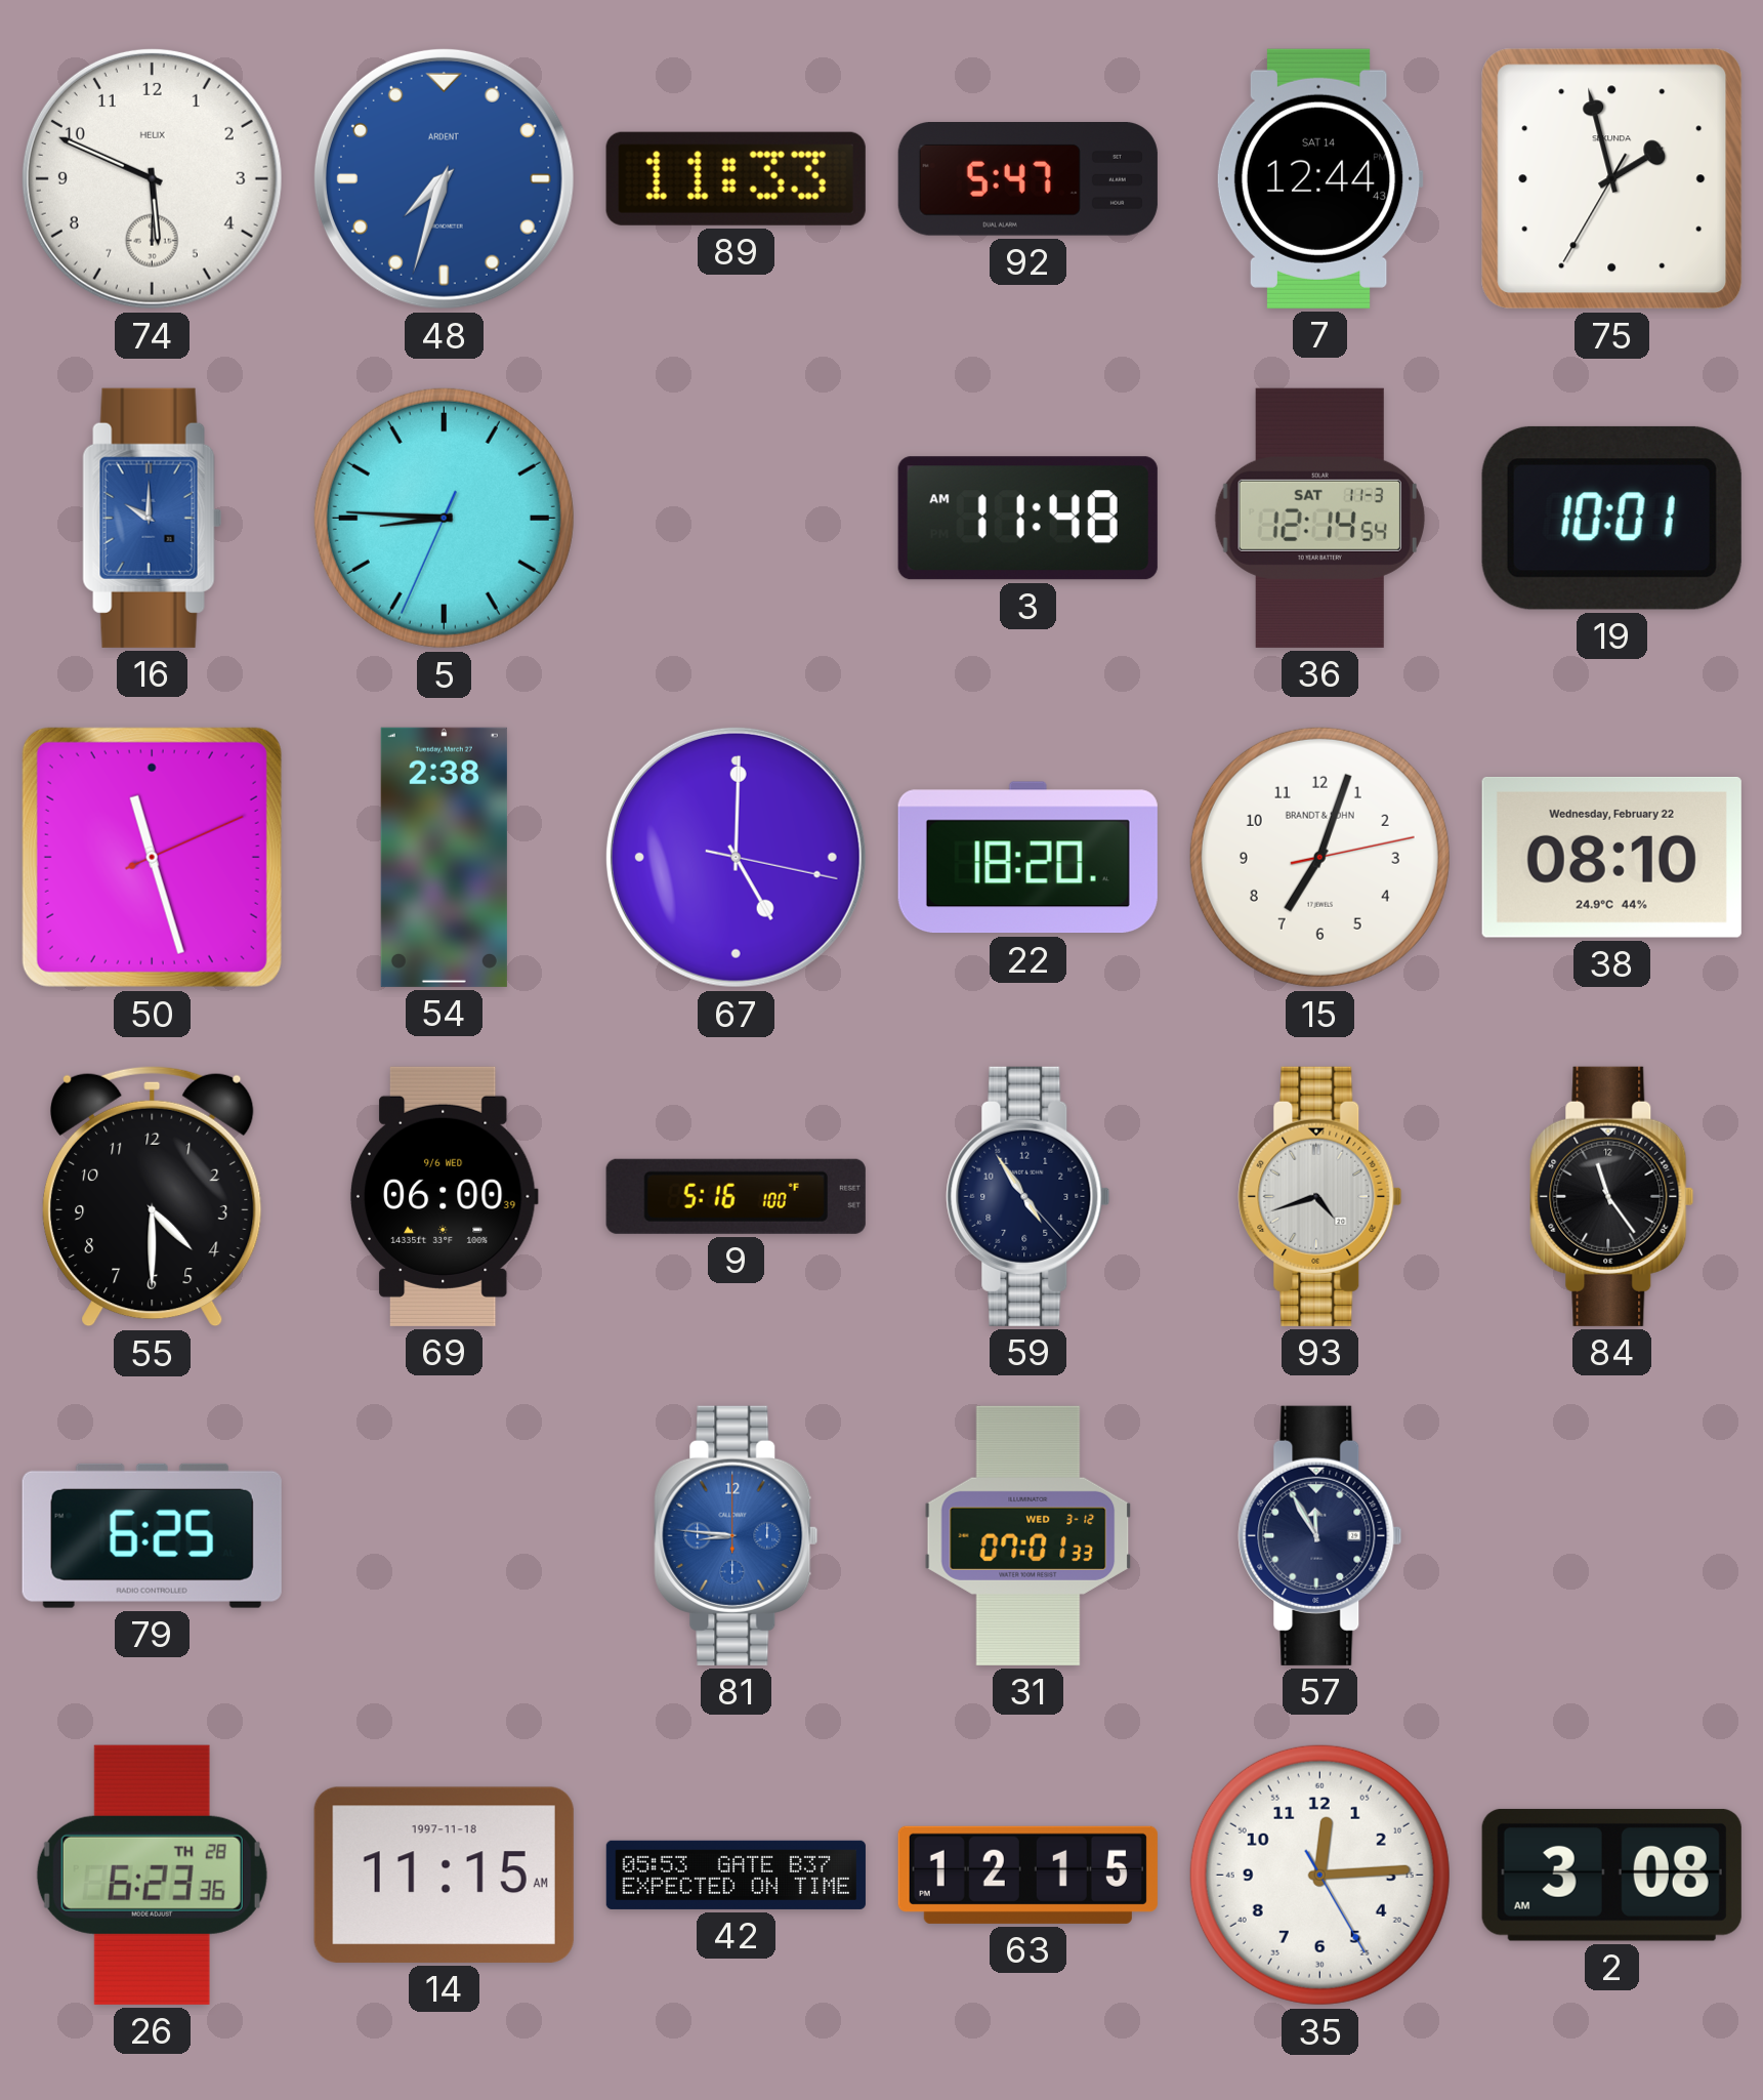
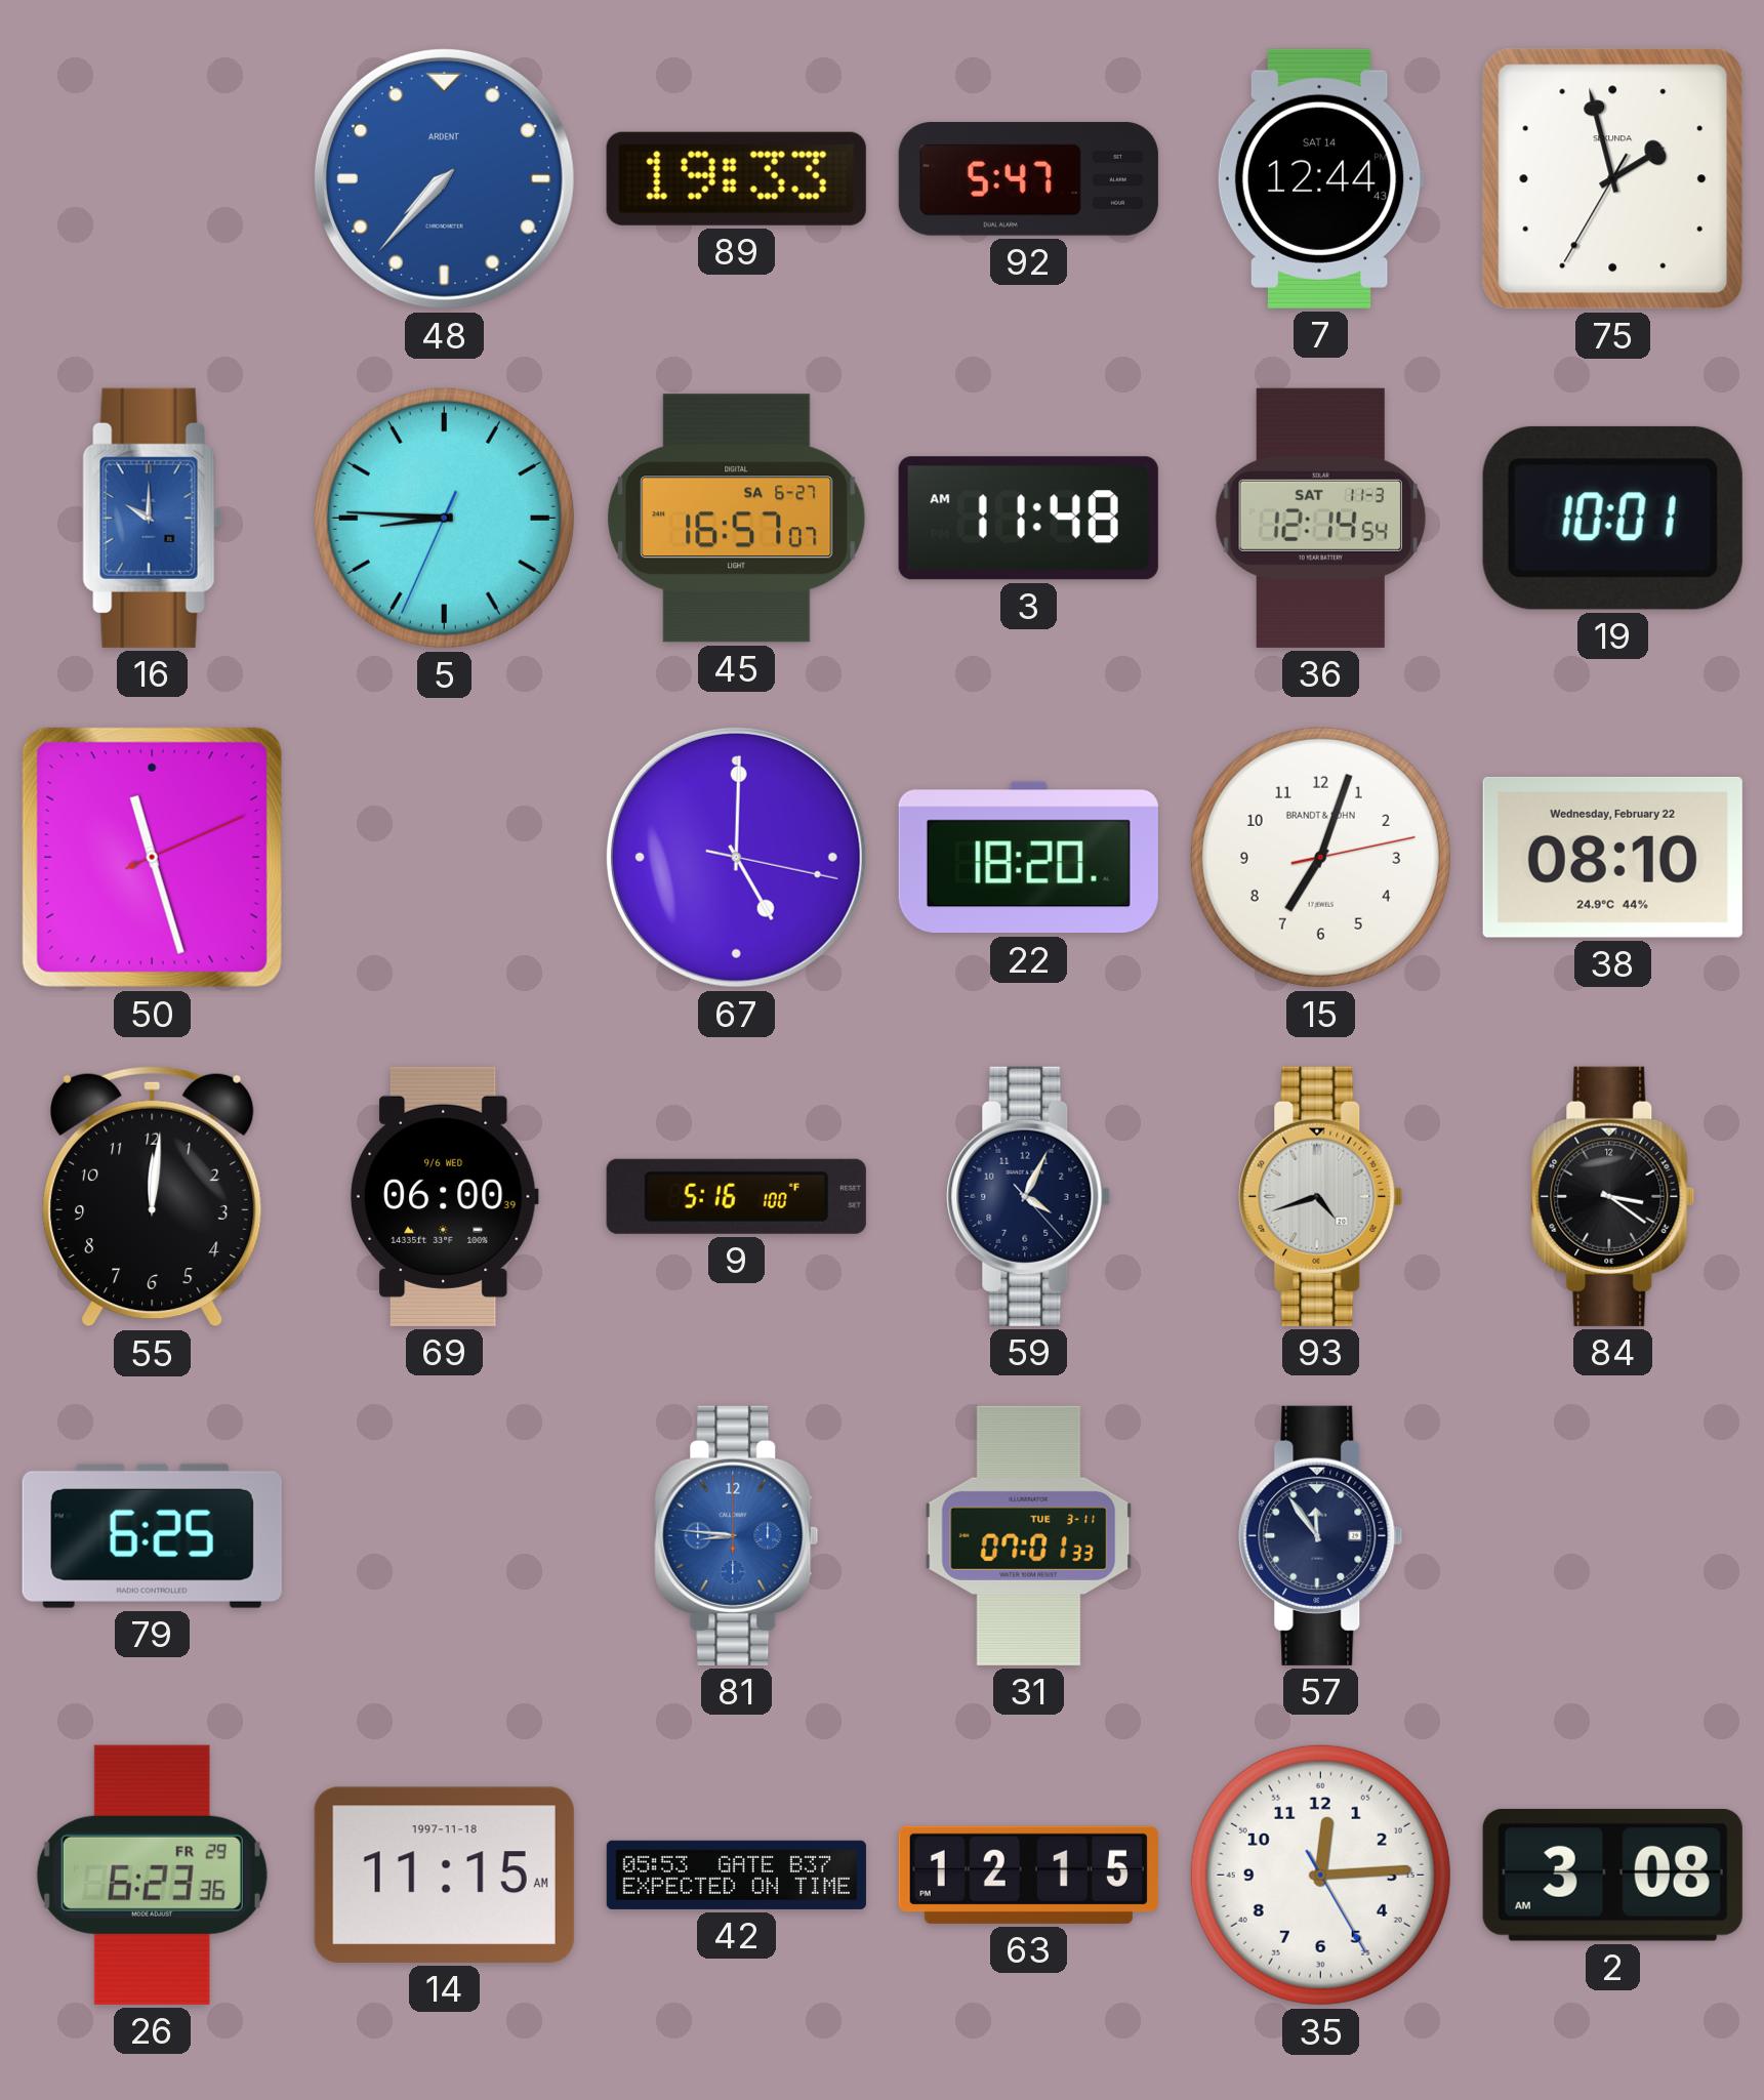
74: 5:49 -> none
48: 7:33 -> 7:37
89: 11:33 -> 19:33
45: none -> 16:57
54: 2:38 -> none
55: 4:30 -> 12:01
59: 4:54 -> 4:04
84: 11:24 -> 3:21
31 date: WED 3-12 -> TUE 3-11
57: 11:55 -> 11:54
26 date: TH 28 -> FR 29
